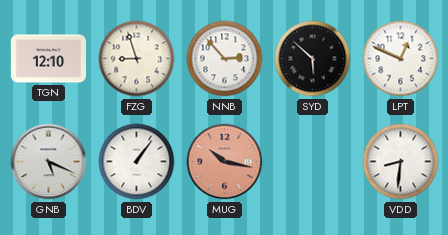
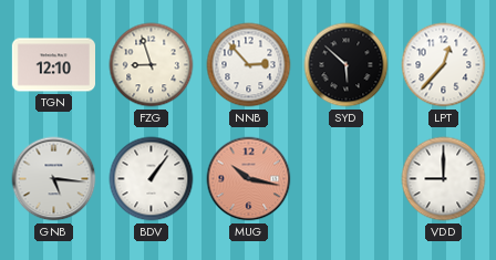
LPT: 12:49 -> 12:37
GNB: 5:19 -> 5:16
VDD: 8:31 -> 9:00
